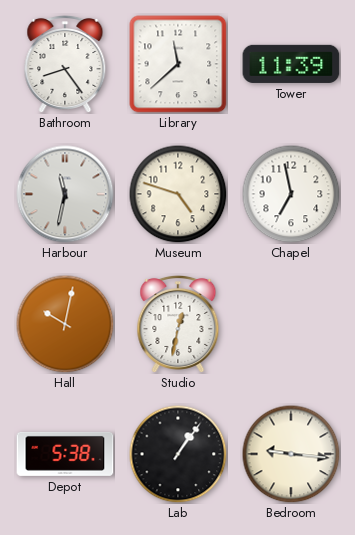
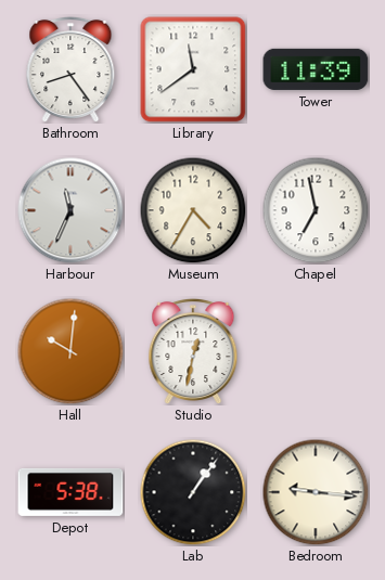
Library: 11:38 -> 11:39
Harbour: 11:32 -> 11:34
Museum: 4:48 -> 4:35
Hall: 10:02 -> 10:01
